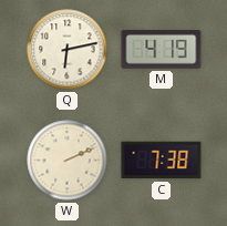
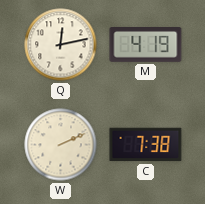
Q: 6:13 -> 12:13
